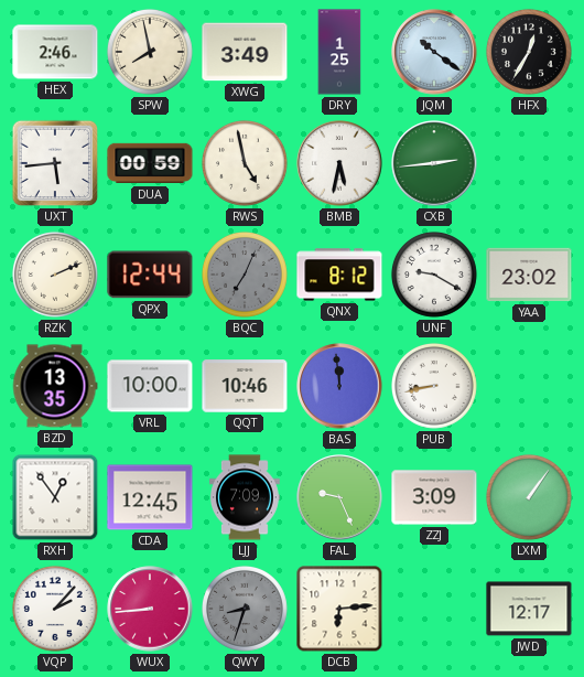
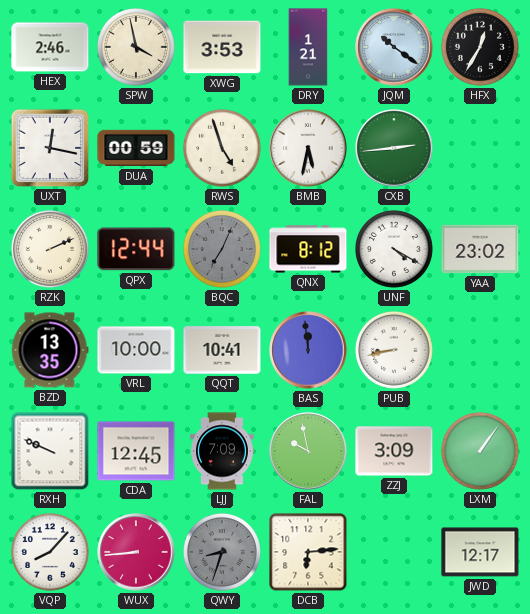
SPW: 7:58 -> 3:58
XWG: 3:49 -> 3:53
DRY: 1:25 -> 1:21
UXT: 5:44 -> 12:17
RWS: 4:58 -> 4:57
UNF: 9:20 -> 4:20
QQT: 10:46 -> 10:41
RXH: 12:54 -> 9:49
FAL: 9:26 -> 9:58
VQP: 2:07 -> 8:07
